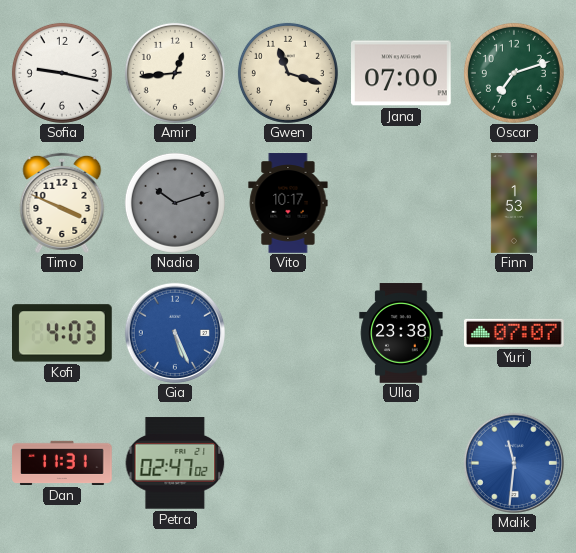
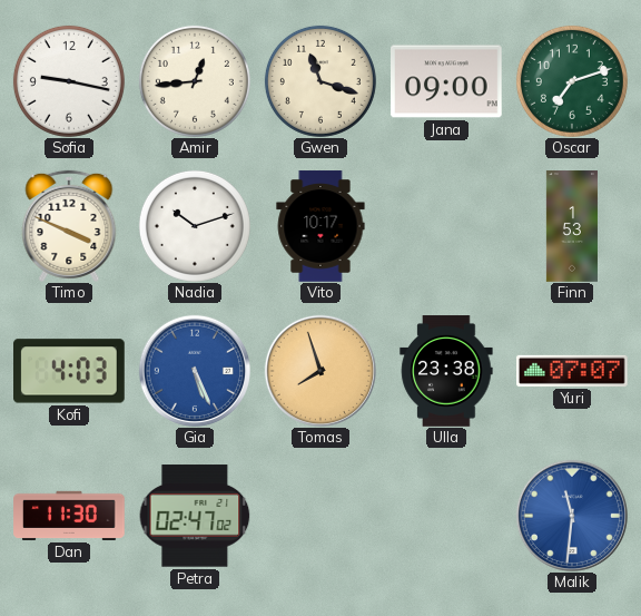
Jana: 07:00 -> 09:00
Nadia dial: grey -> white
Tomas: none -> 7:57
Dan: 11:31 -> 11:30
